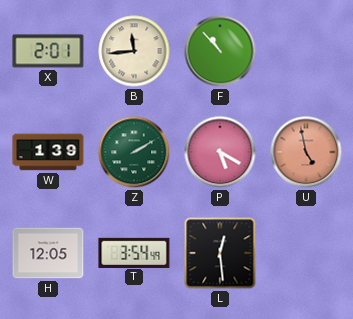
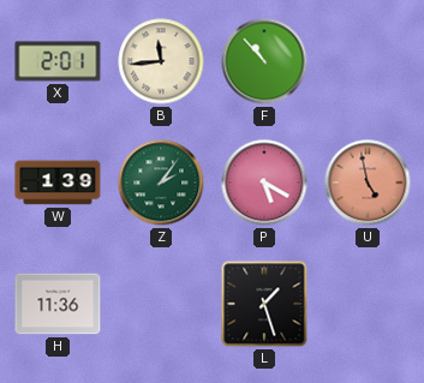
Z: 2:10 -> 2:06
H: 12:05 -> 11:36
T: 3:54 -> none
L: 12:29 -> 1:27
